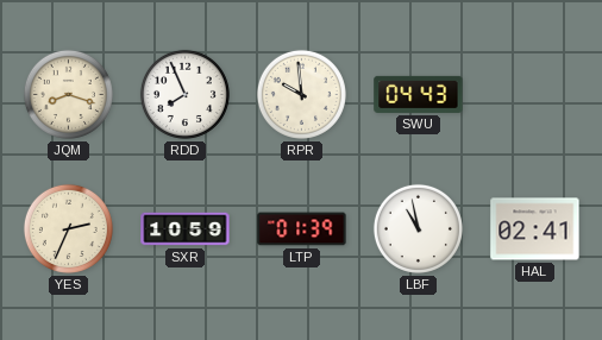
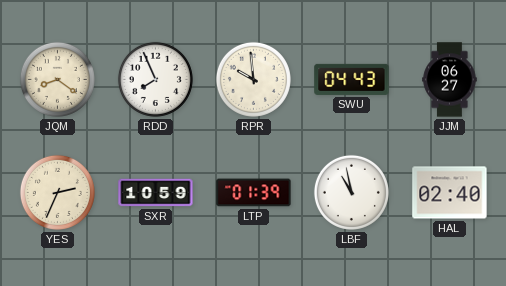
JQM: 8:18 -> 8:21
JJM: none -> 06:27
HAL: 02:41 -> 02:40
